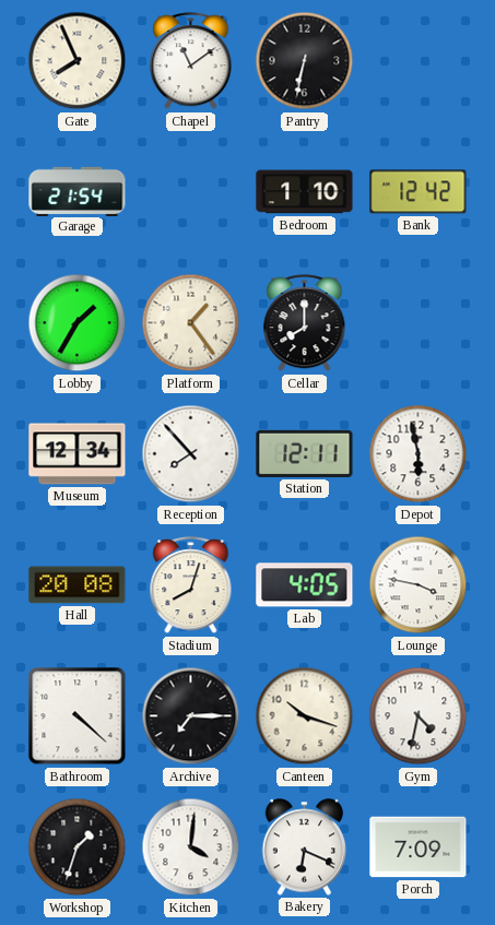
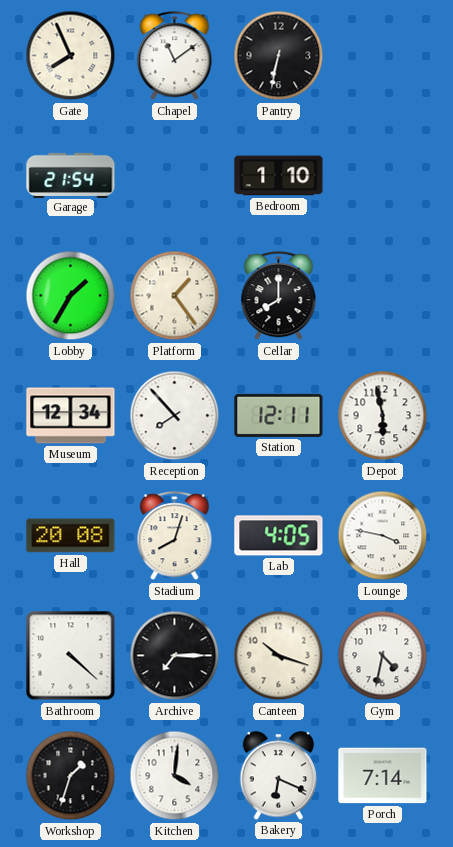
Bank: 12:42 -> none
Porch: 7:09 -> 7:14
